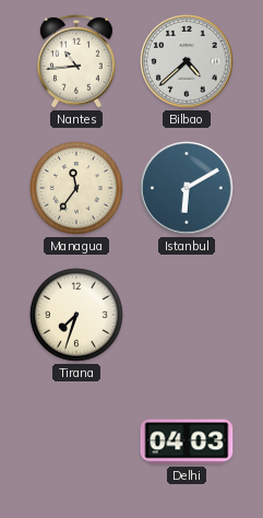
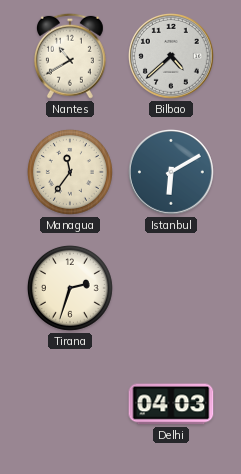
Nantes: 10:44 -> 10:40
Tirana: 7:33 -> 2:33
